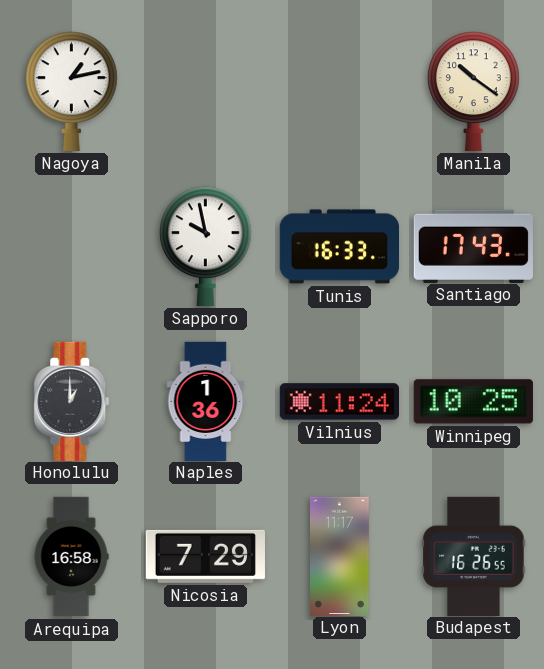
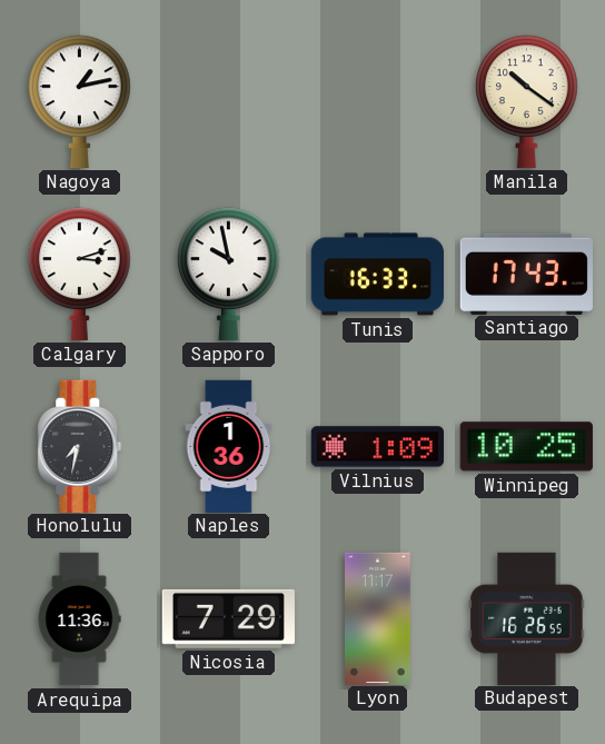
Calgary: none -> 3:12
Honolulu: 1:00 -> 7:32
Vilnius: 11:24 -> 1:09
Arequipa: 16:58 -> 11:36
